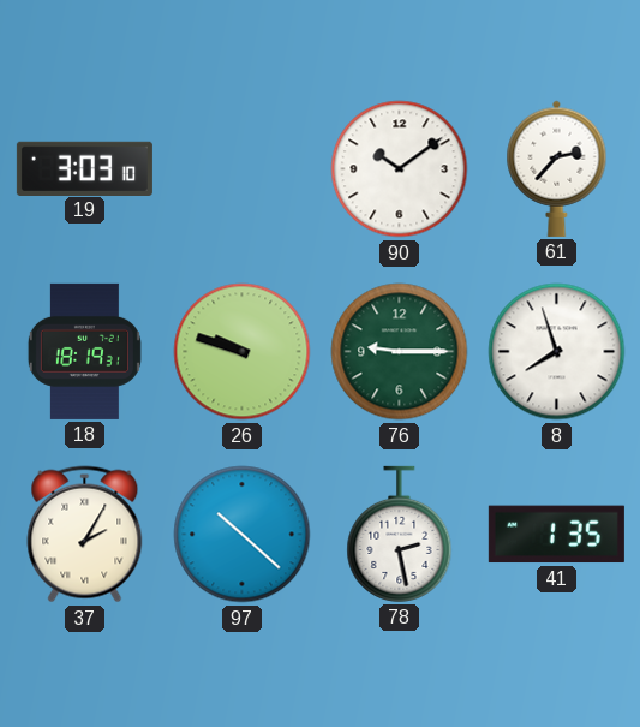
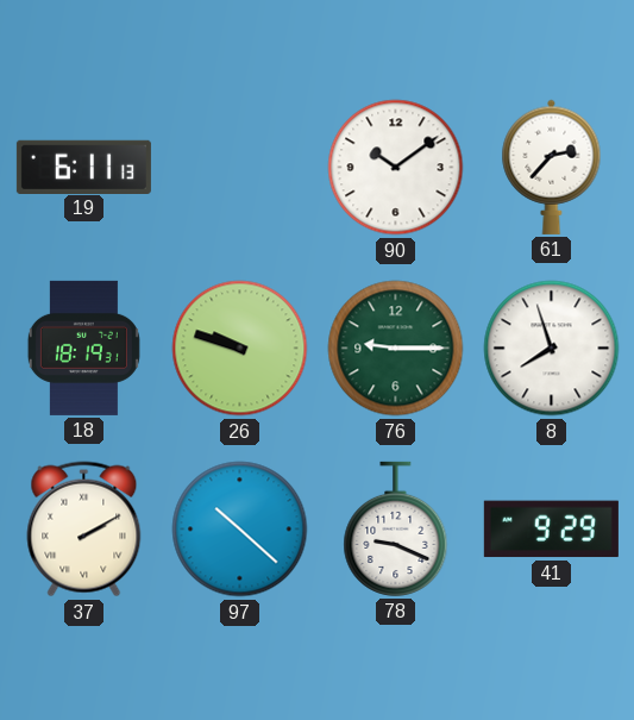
19: 3:03 -> 6:11
37: 2:05 -> 2:10
78: 2:28 -> 9:19
41: 1:35 -> 9:29
